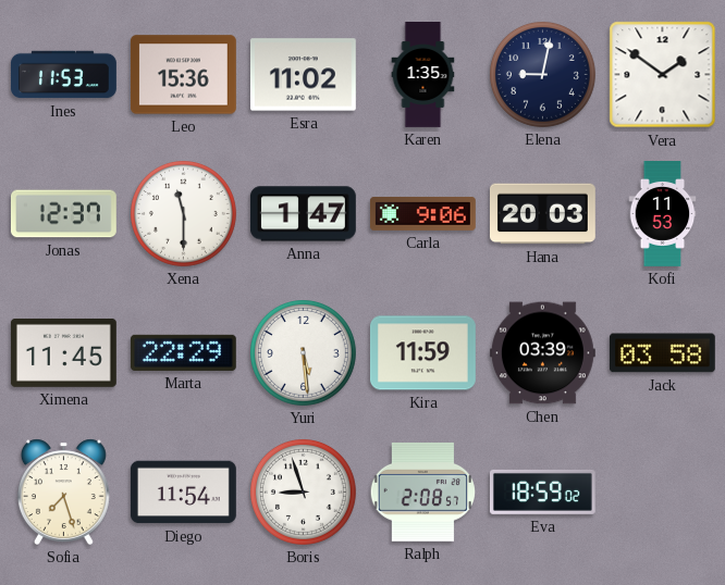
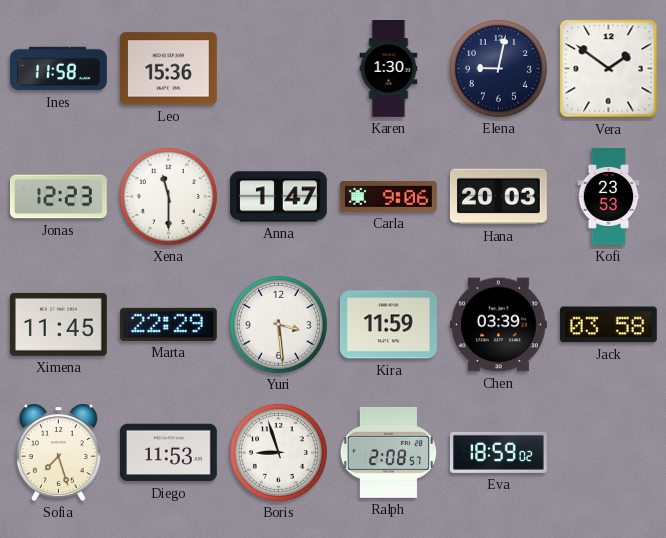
Ines: 11:53 -> 11:58
Esra: 11:02 -> none
Karen: 1:35 -> 1:30
Jonas: 12:37 -> 12:23
Kofi: 11:53 -> 23:53
Yuri: 5:29 -> 3:29
Diego: 11:54 -> 11:53
